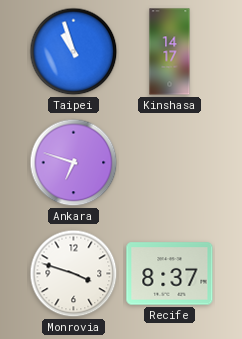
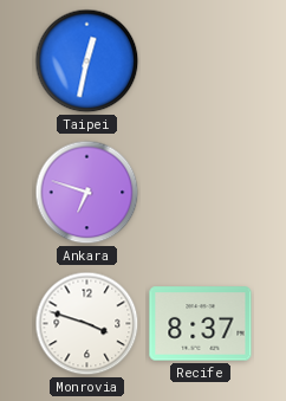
Taipei: 10:57 -> 12:32
Kinshasa: 14:17 -> none
